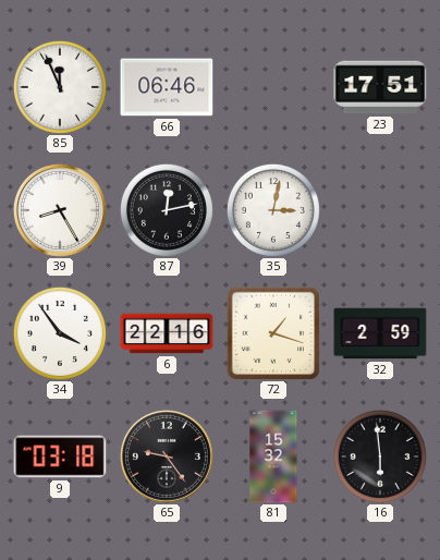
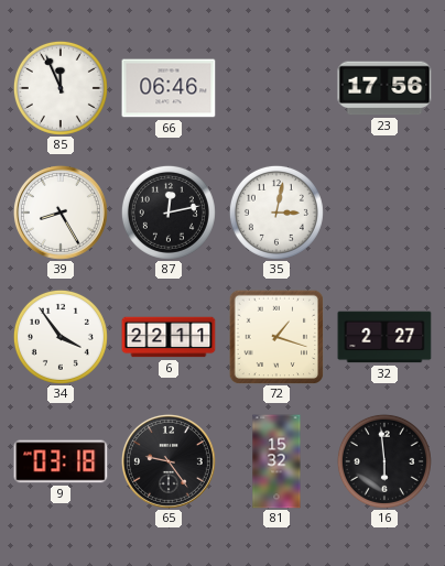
23: 17:51 -> 17:56
6: 22:16 -> 22:11
32: 2:59 -> 2:27
